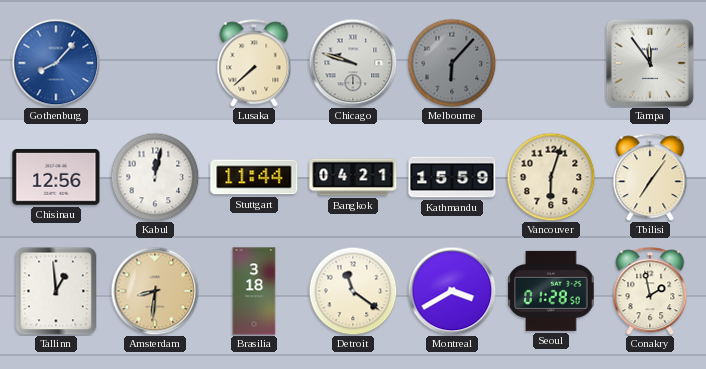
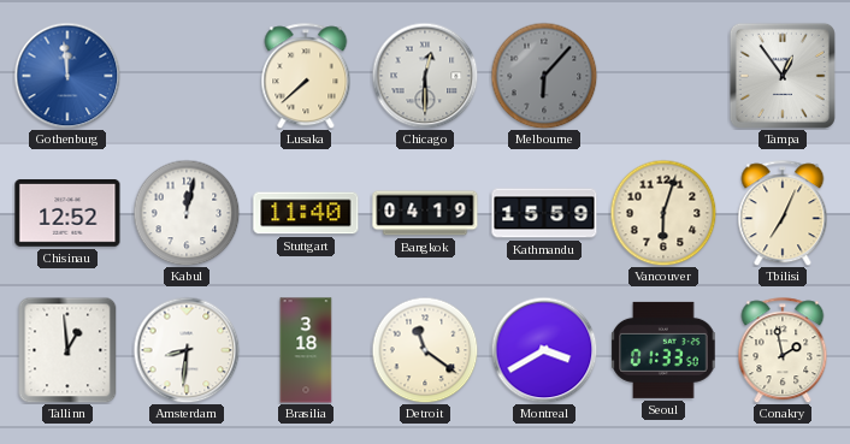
Gothenburg: 8:07 -> 11:59
Chicago: 9:48 -> 12:30
Tampa: 11:54 -> 12:54
Chisinau: 12:56 -> 12:52
Stuttgart: 11:44 -> 11:40
Bangkok: 04:21 -> 04:19
Tbilisi: 7:06 -> 7:04
Amsterdam dial: champagne -> white
Seoul: 01:28 -> 01:33
